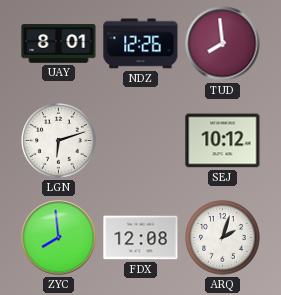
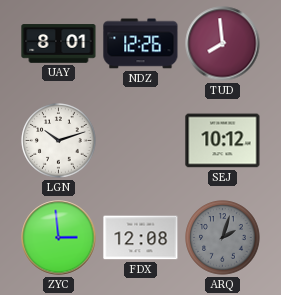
LGN: 6:12 -> 10:12
ZYC: 7:59 -> 2:59
ARQ dial: white -> grey
